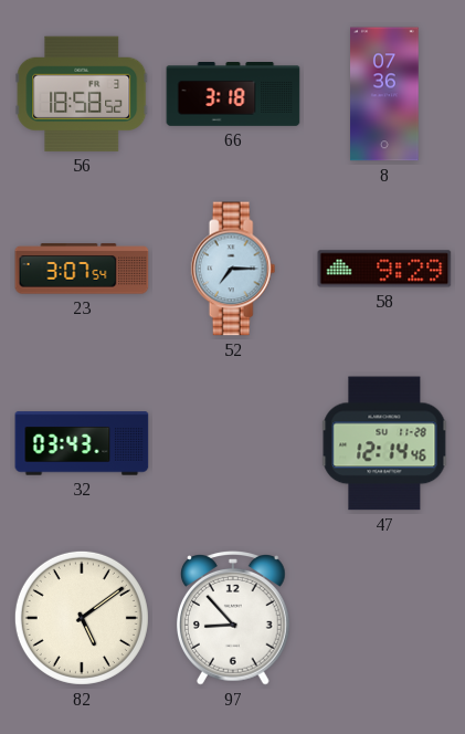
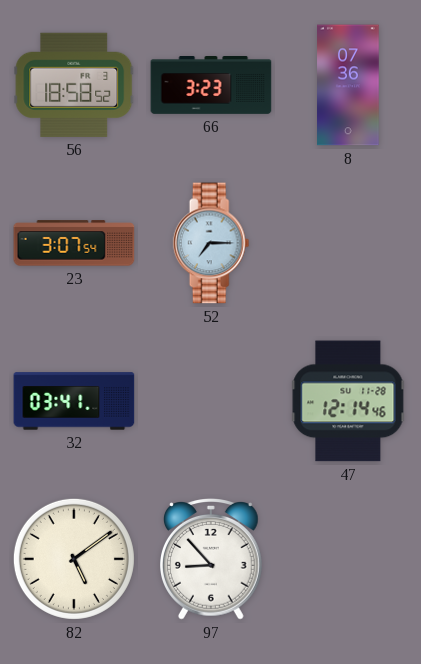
66: 3:18 -> 3:23
58: 9:29 -> none
32: 03:43 -> 03:41
